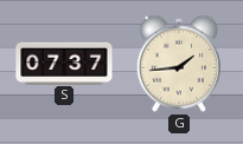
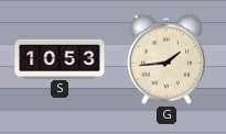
S: 07:37 -> 10:53
